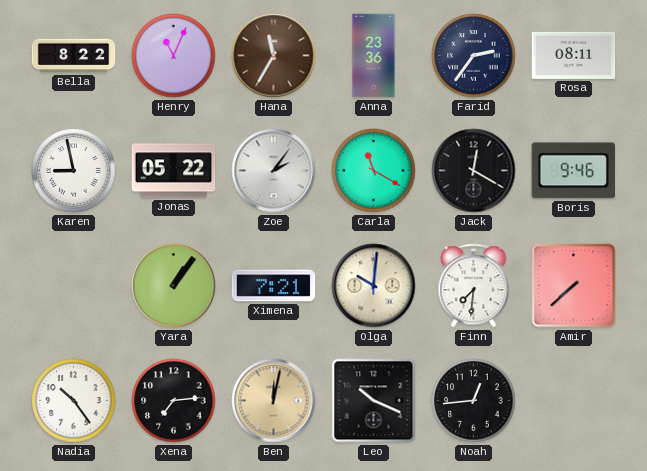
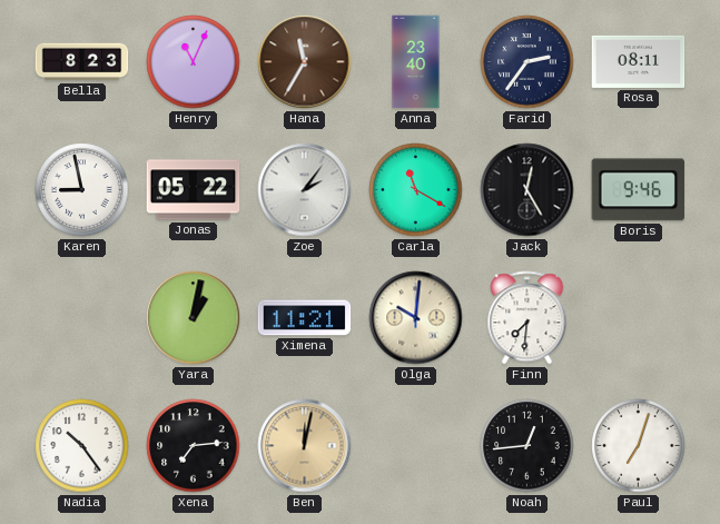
Bella: 8:22 -> 8:23
Anna: 23:36 -> 23:40
Jack: 12:20 -> 12:25
Yara: 1:06 -> 1:02
Ximena: 7:21 -> 11:21
Amir: 7:38 -> none
Leo: 10:19 -> none
Paul: none -> 7:03
